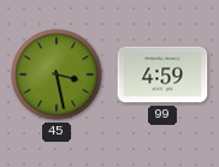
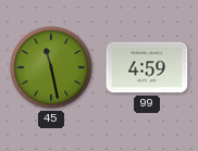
45: 3:28 -> 11:28
